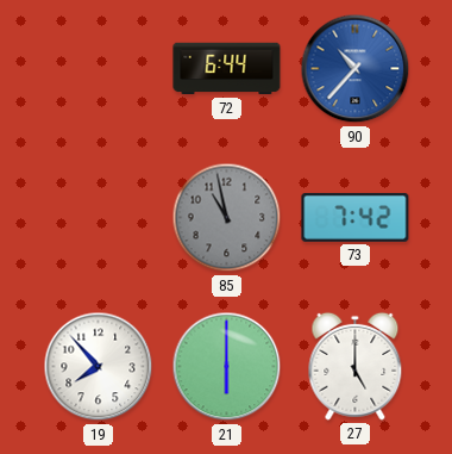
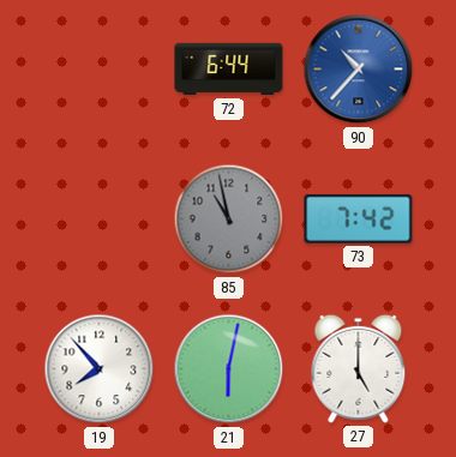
21: 6:00 -> 6:02
